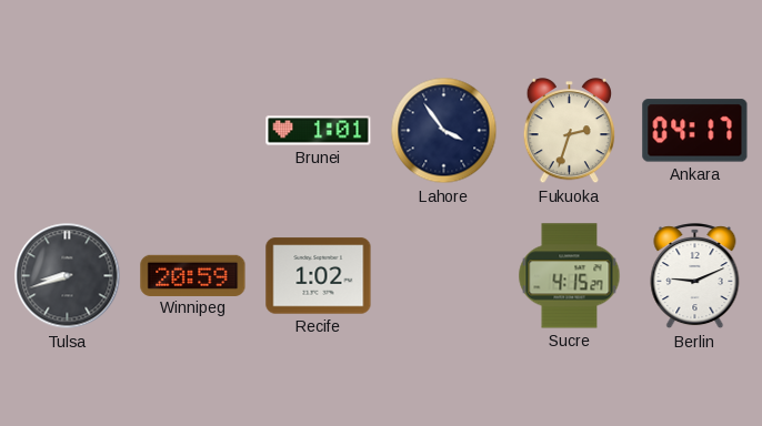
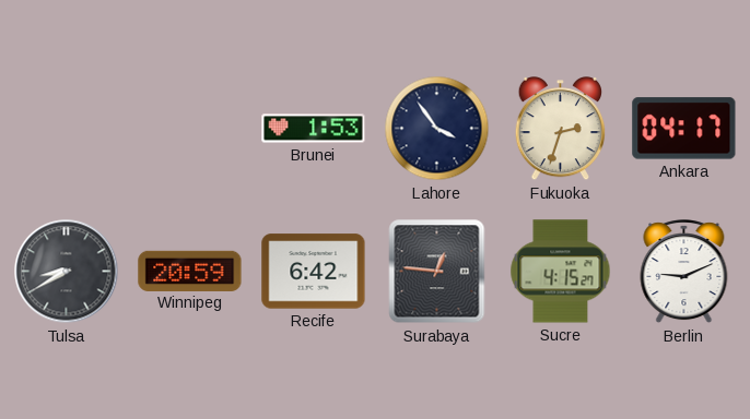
Brunei: 1:01 -> 1:53
Tulsa: 8:42 -> 8:40
Recife: 1:02 -> 6:42
Surabaya: none -> 12:46
